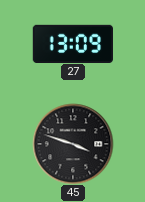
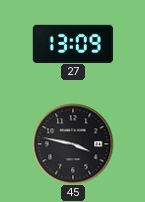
45: 3:48 -> 3:47
